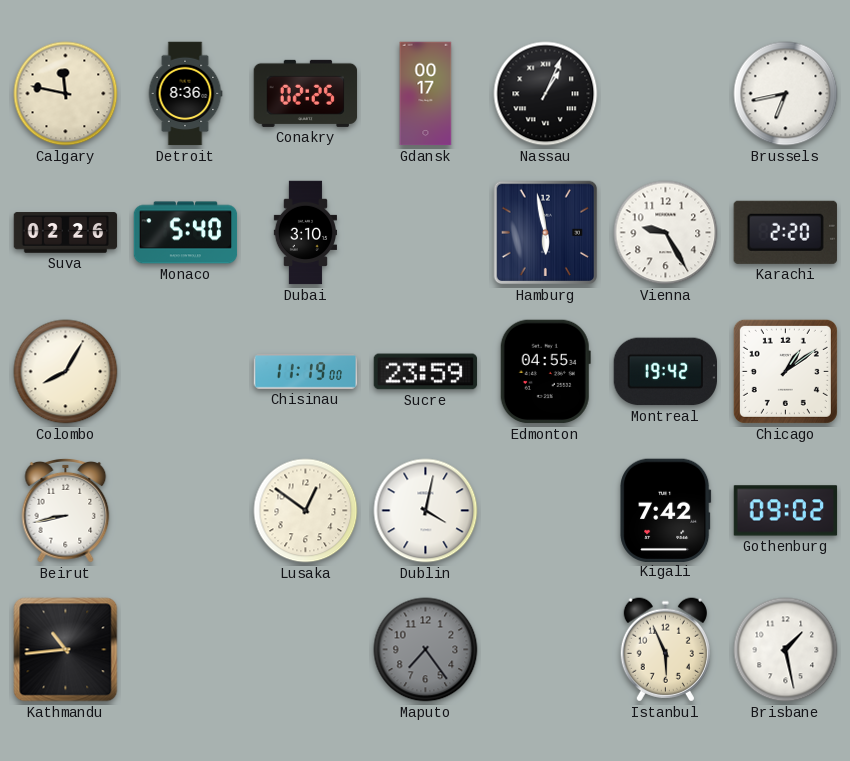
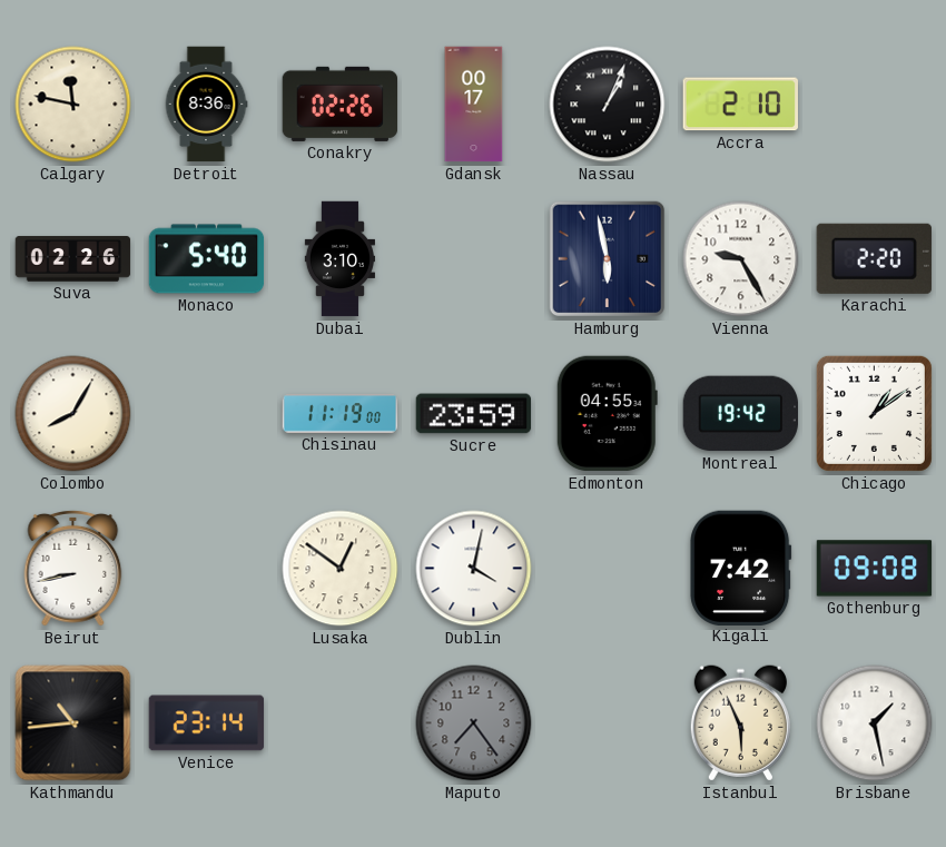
Conakry: 02:25 -> 02:26
Accra: none -> 2:10
Brussels: 6:43 -> none
Gothenburg: 09:02 -> 09:08
Venice: none -> 23:14
